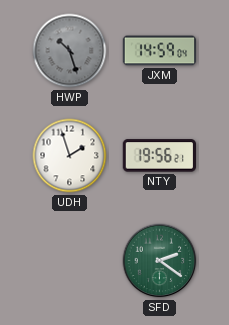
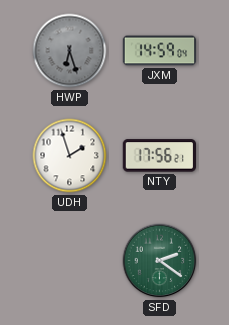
HWP: 10:27 -> 6:27
NTY: 19:56 -> 17:56
